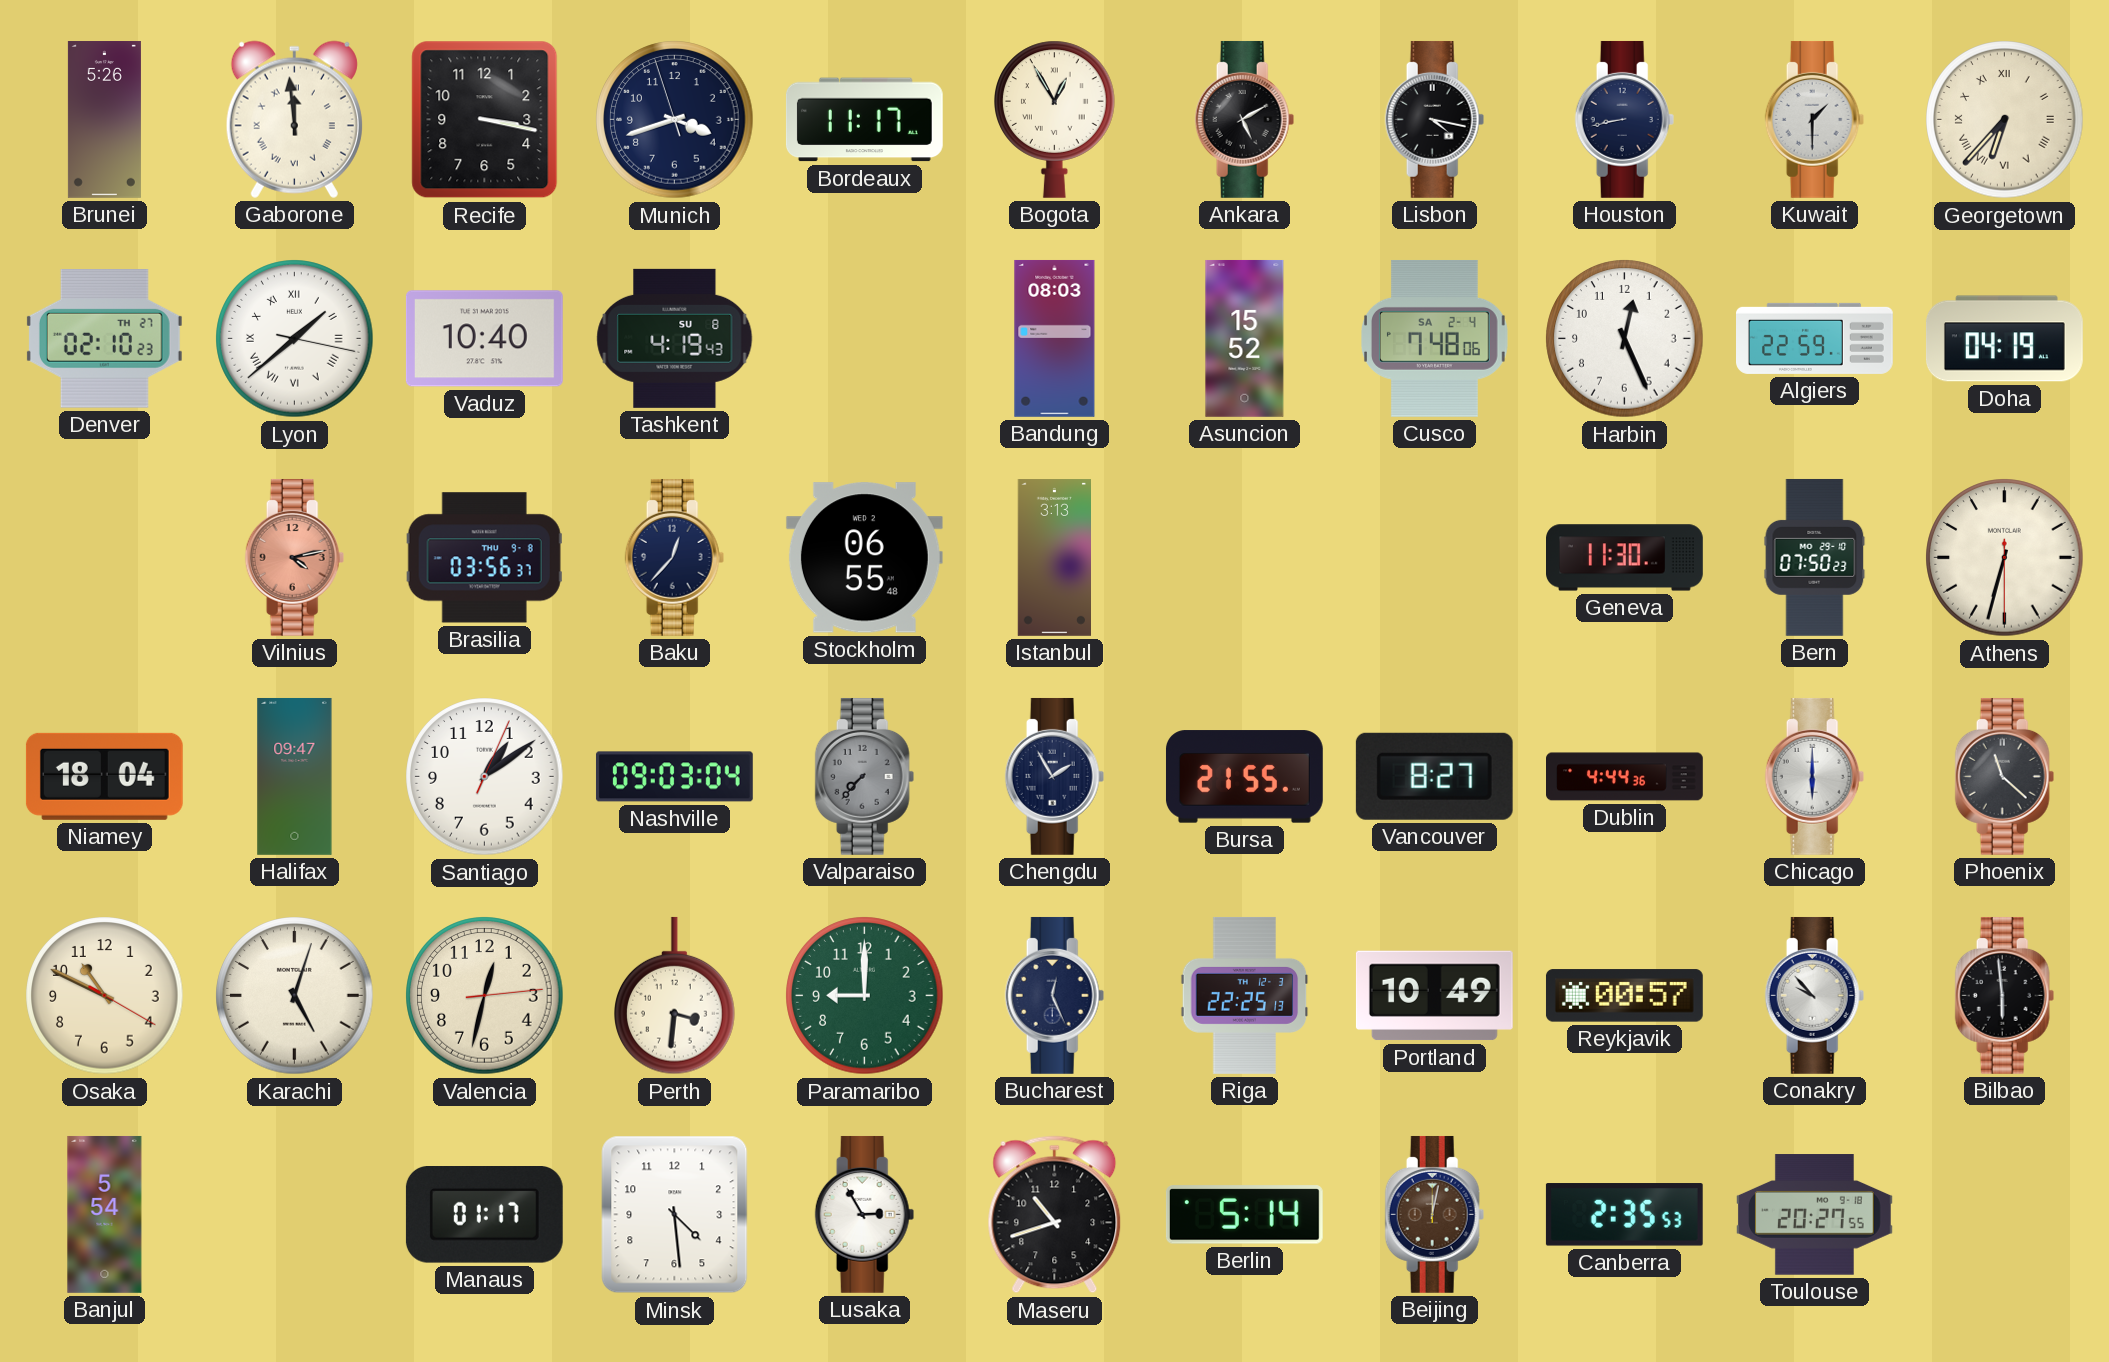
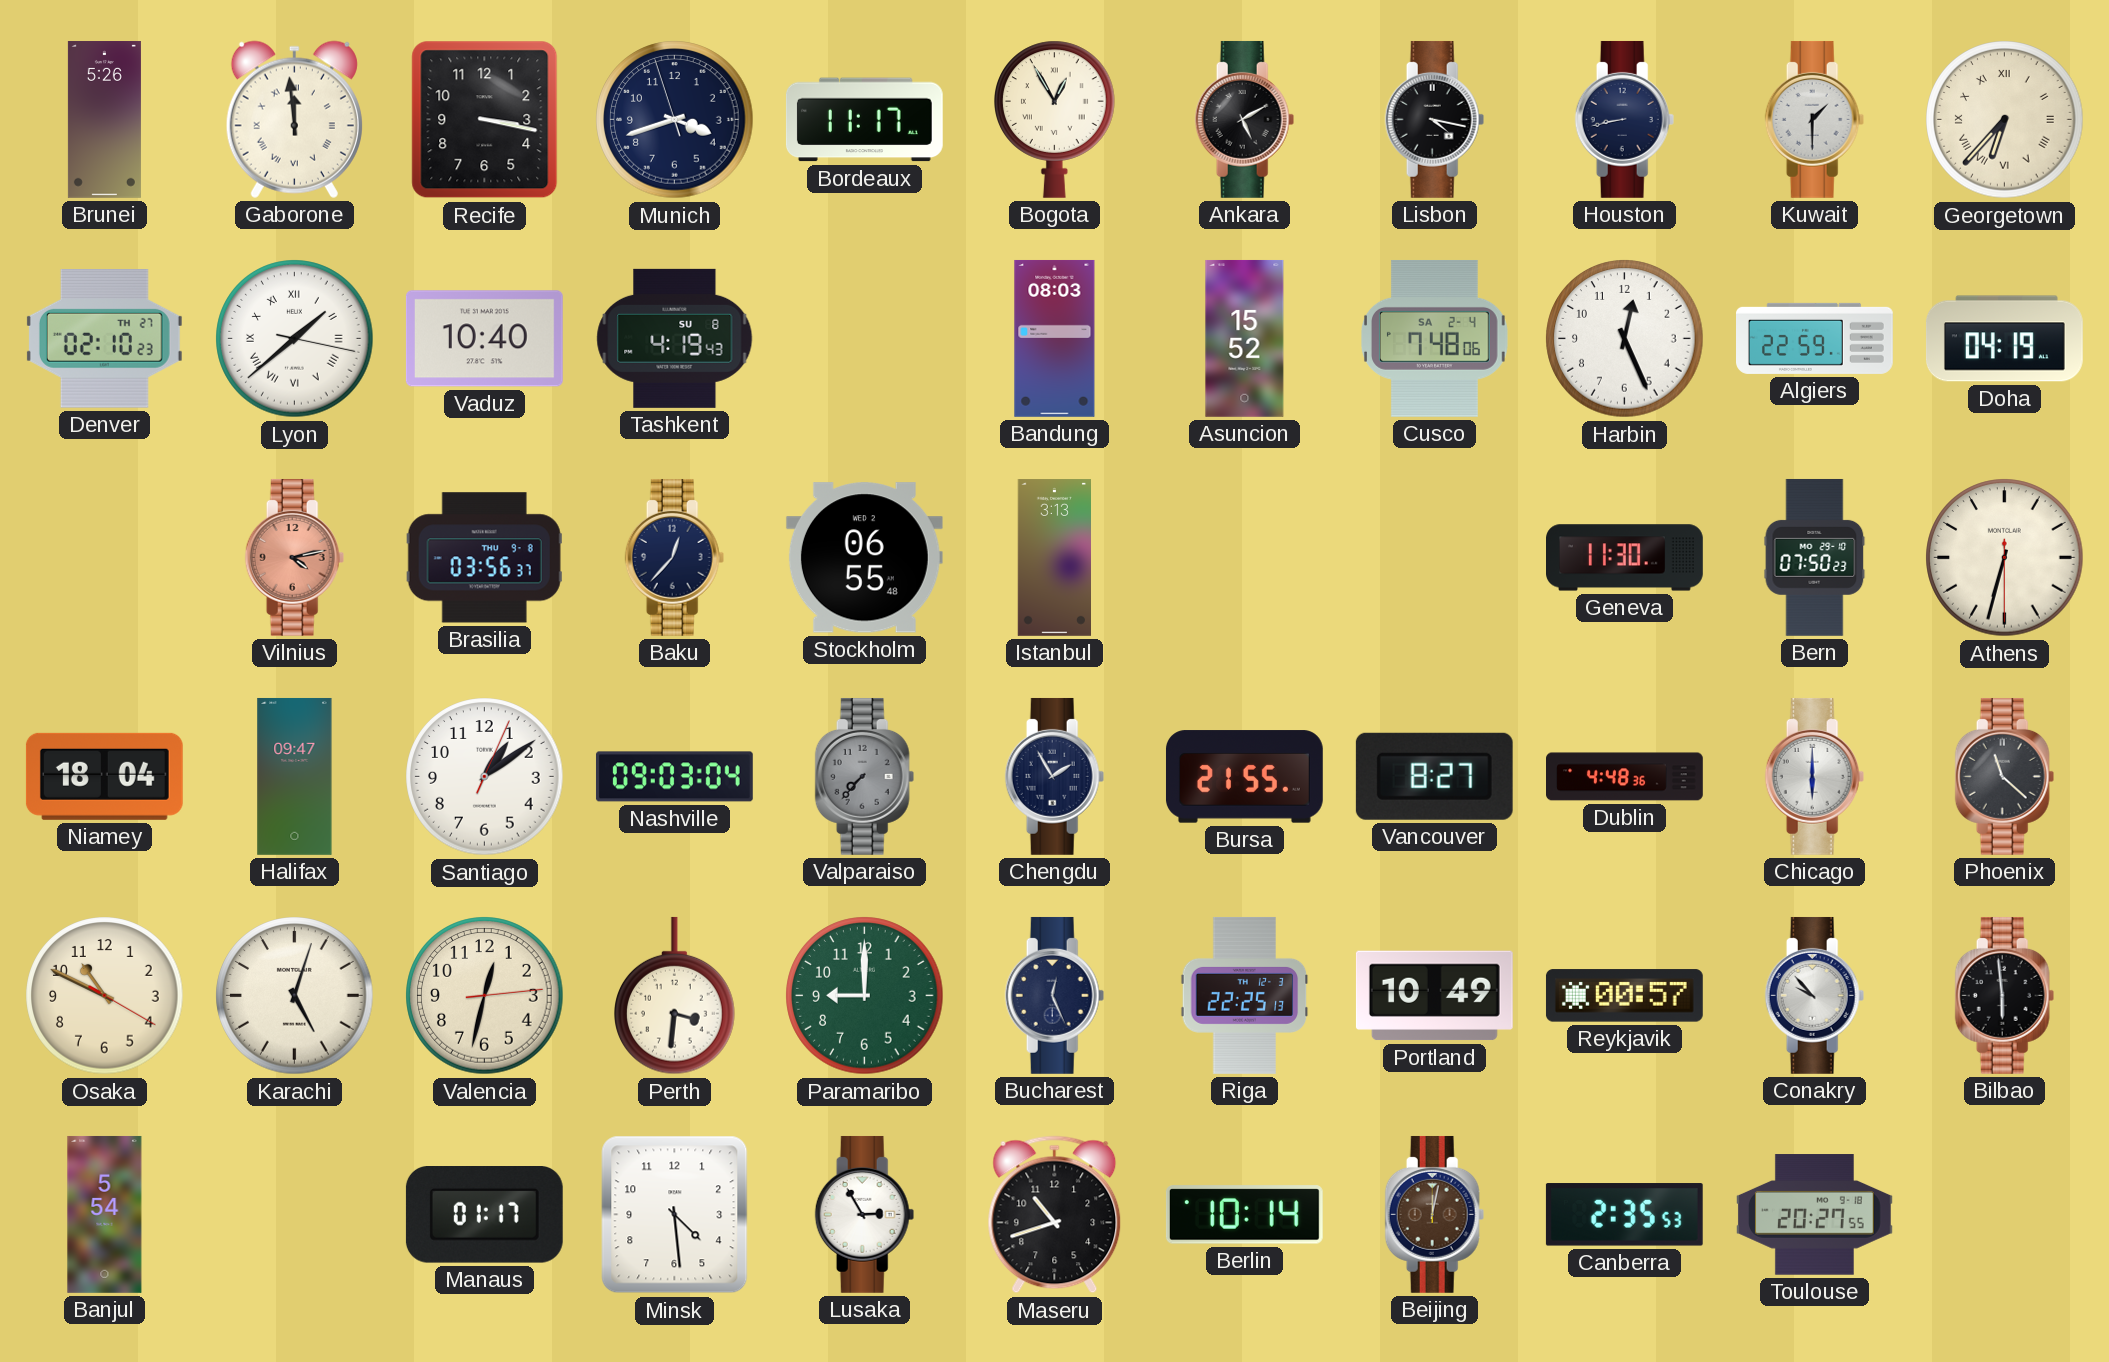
Dublin: 4:44 -> 4:48
Berlin: 5:14 -> 10:14
